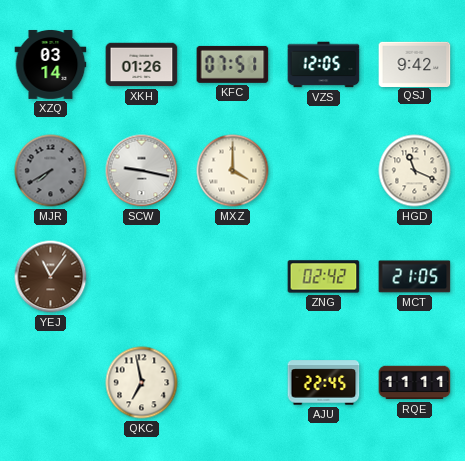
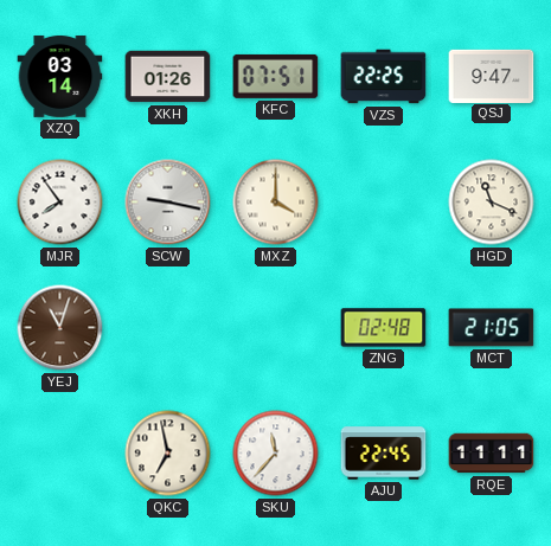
VZS: 12:05 -> 22:25
QSJ: 9:42 -> 9:47
MJR: 7:40 -> 7:54
MJR dial: grey -> white
YEJ: 11:06 -> 11:03
ZNG: 02:42 -> 02:48
SKU: none -> 11:37
